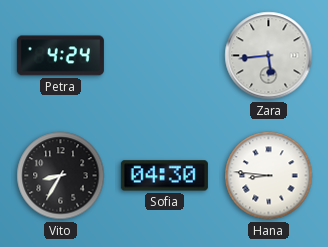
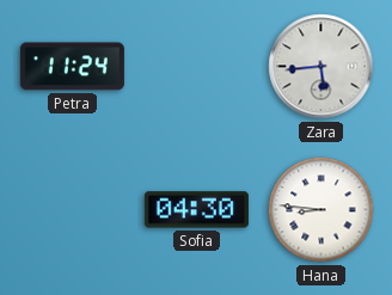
Petra: 4:24 -> 11:24
Vito: 8:35 -> none
